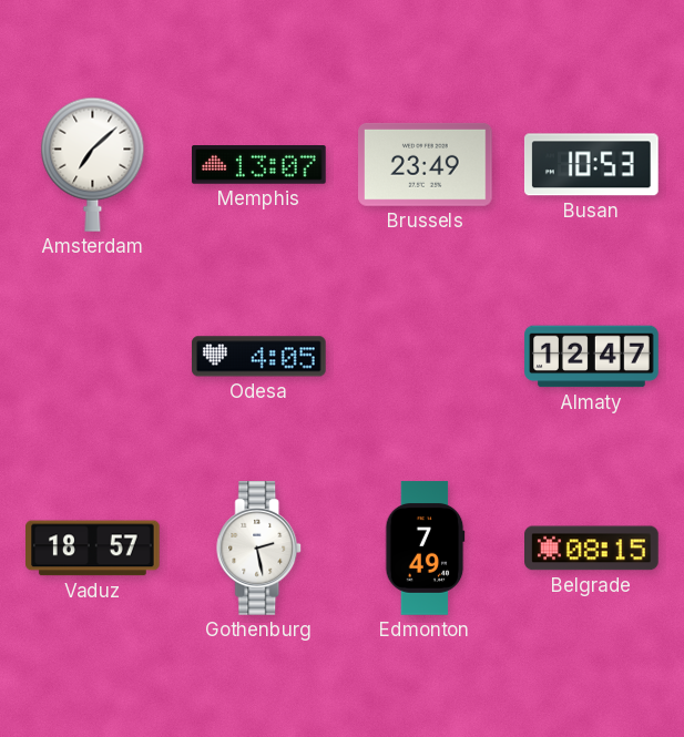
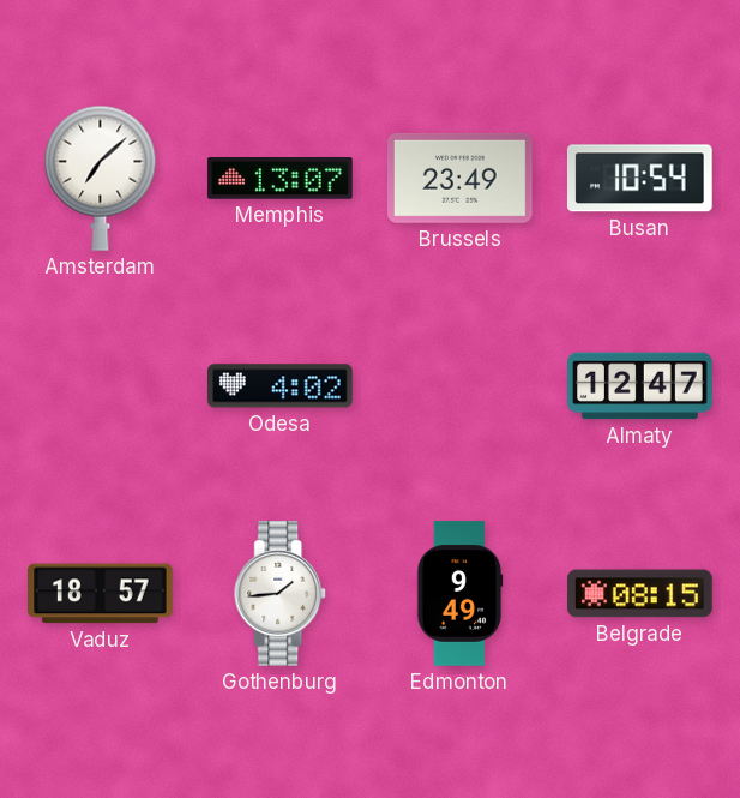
Busan: 10:53 -> 10:54
Odesa: 4:05 -> 4:02
Gothenburg: 2:28 -> 1:44
Edmonton: 7:49 -> 9:49
